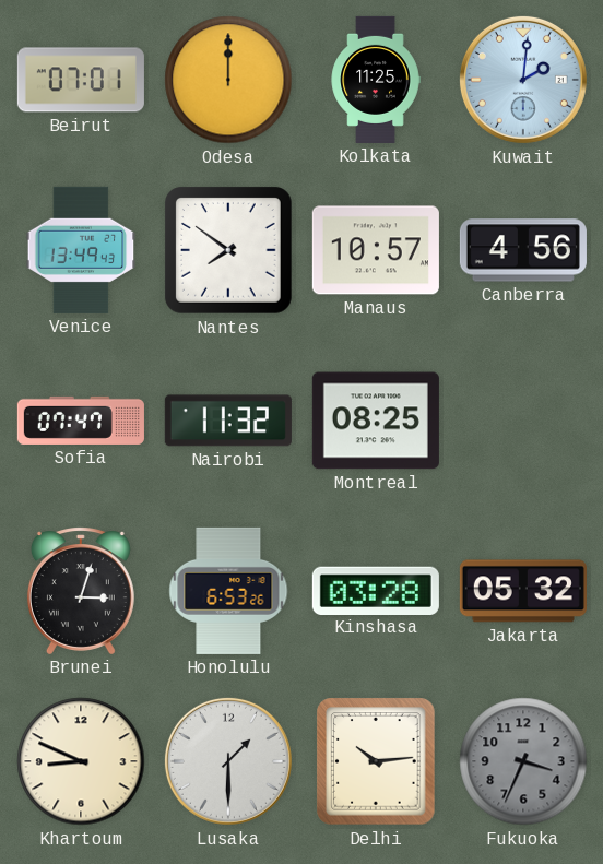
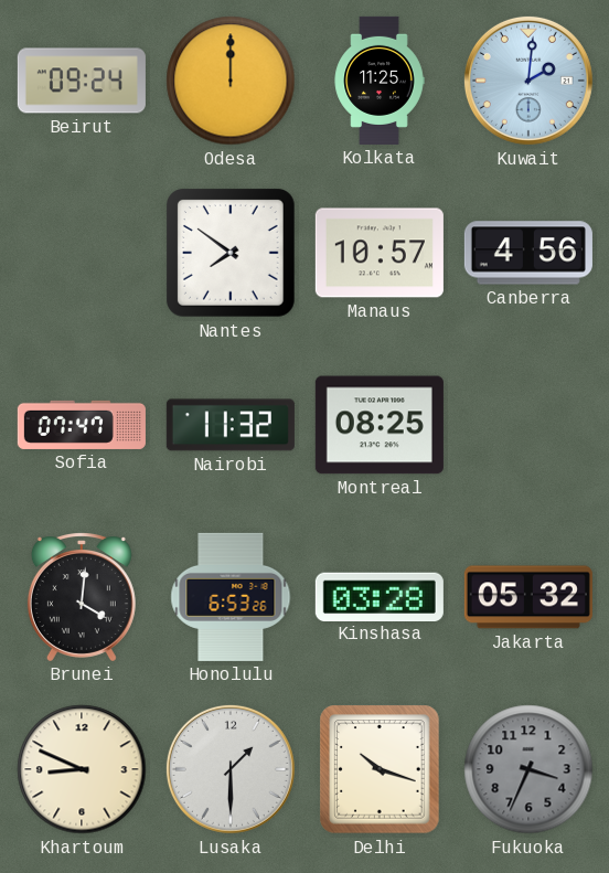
Beirut: 07:01 -> 09:24
Venice: 13:49 -> none
Brunei: 3:03 -> 4:01
Delhi: 10:14 -> 10:18
